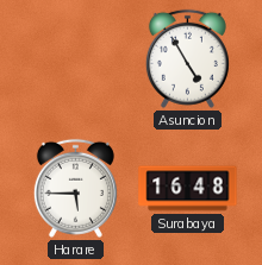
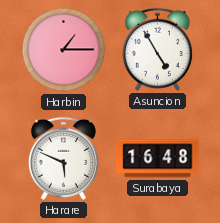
Harbin: none -> 1:15
Harare: 5:45 -> 5:49
